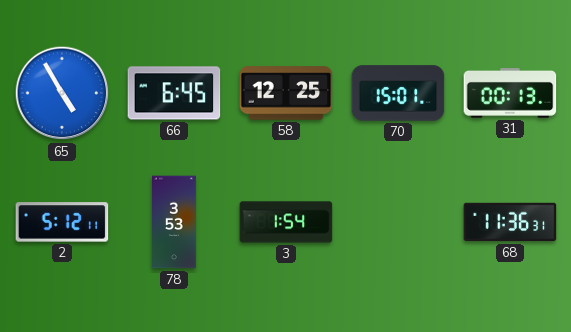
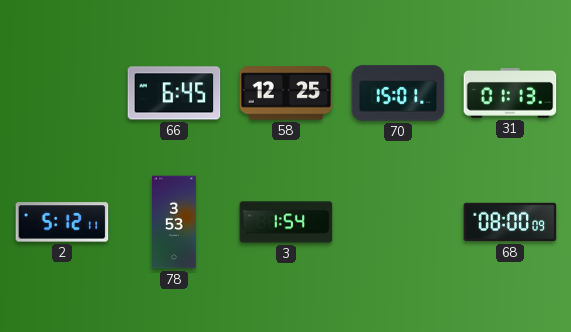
65: 4:55 -> none
31: 00:13 -> 01:13
68: 11:36 -> 08:00
